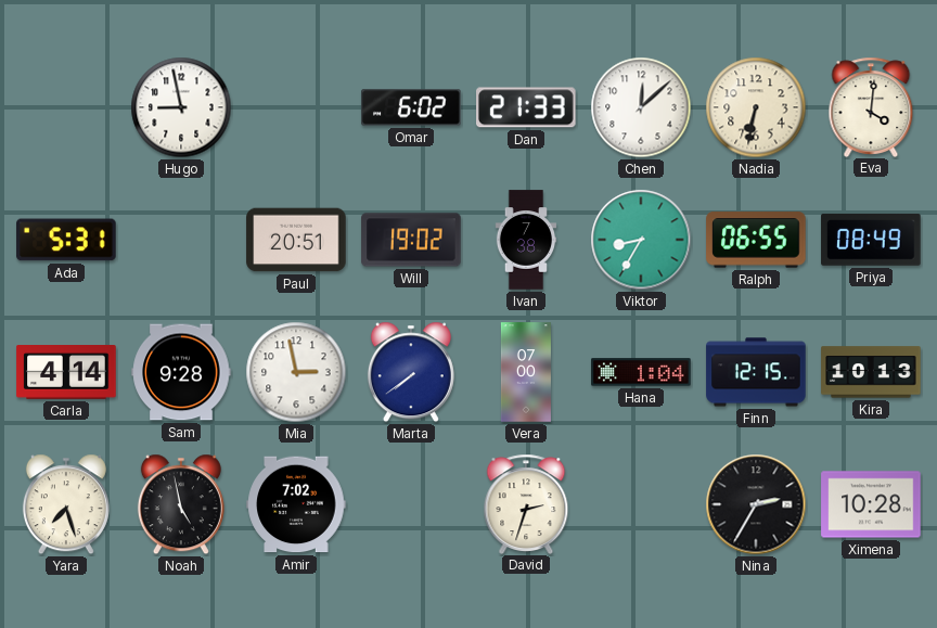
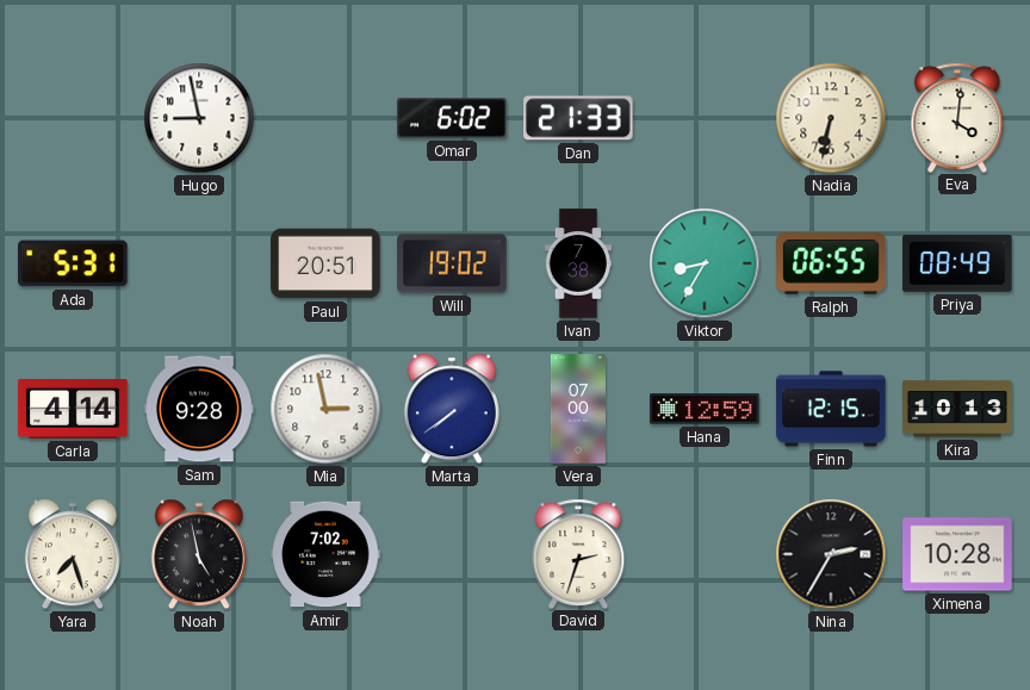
Chen: 12:08 -> none
Hana: 1:04 -> 12:59
